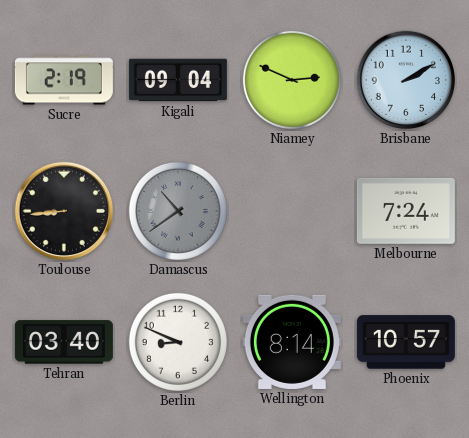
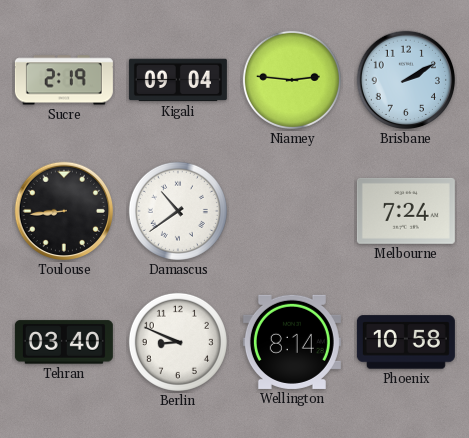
Niamey: 2:49 -> 2:46
Damascus dial: grey -> white
Phoenix: 10:57 -> 10:58
